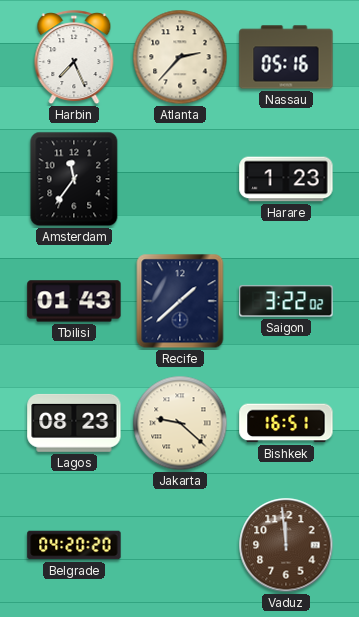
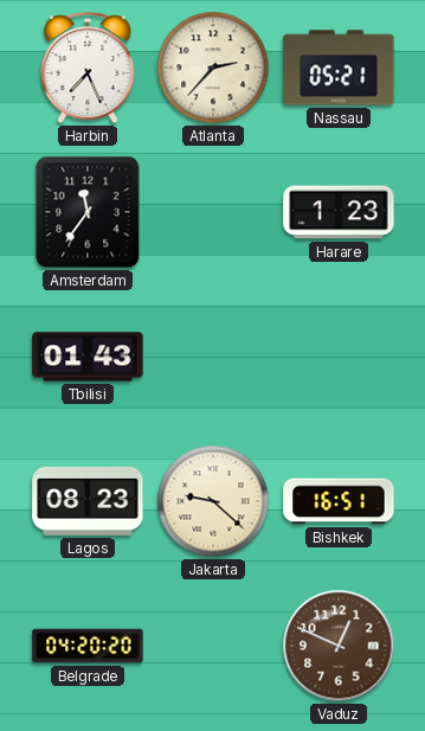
Nassau: 05:16 -> 05:21
Recife: 1:38 -> none
Saigon: 3:22 -> none
Vaduz: 11:59 -> 12:49
